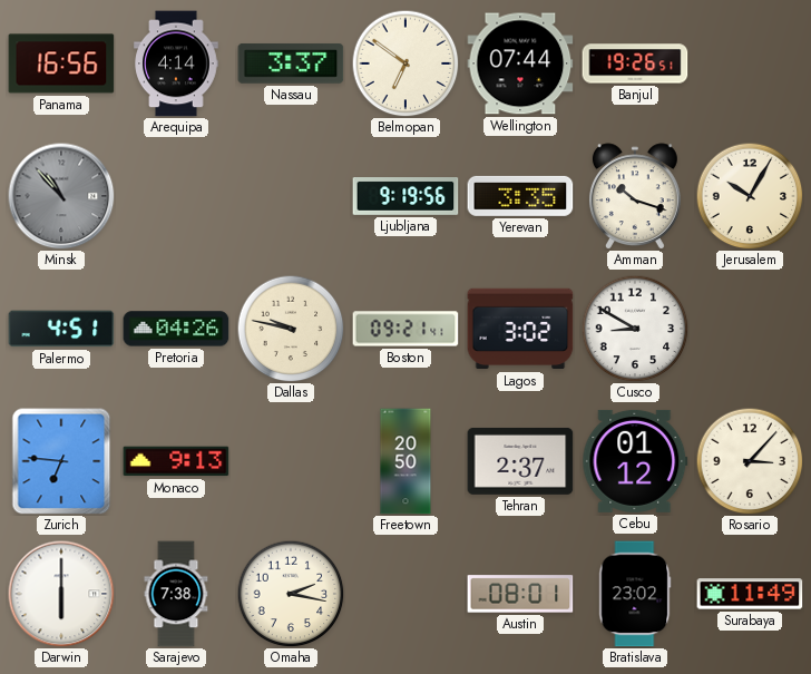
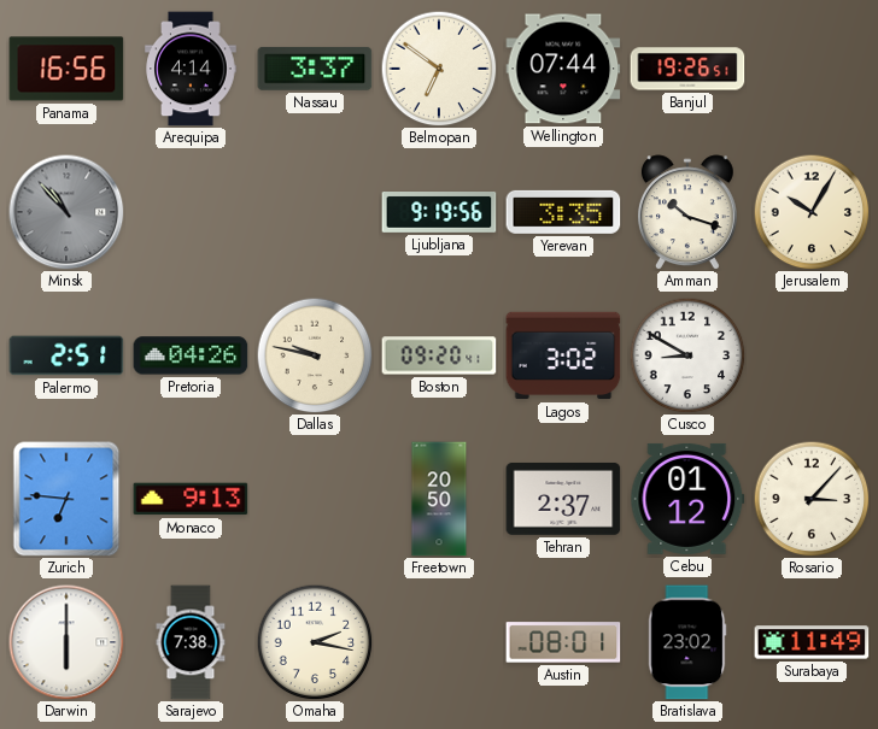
Palermo: 4:51 -> 2:51
Boston: 09:21 -> 09:20
